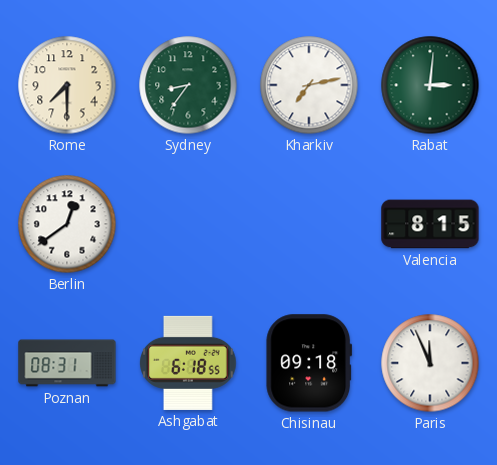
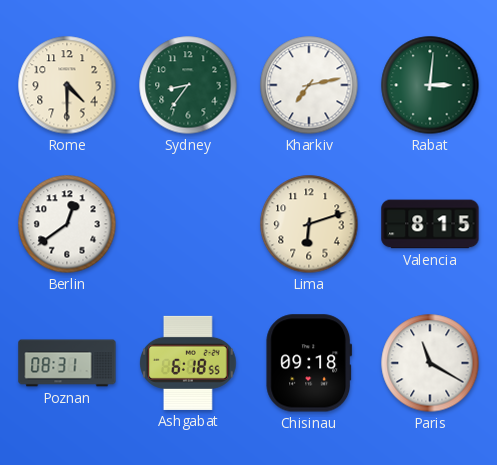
Rome: 7:30 -> 4:30
Lima: none -> 6:12
Paris: 11:56 -> 11:20
